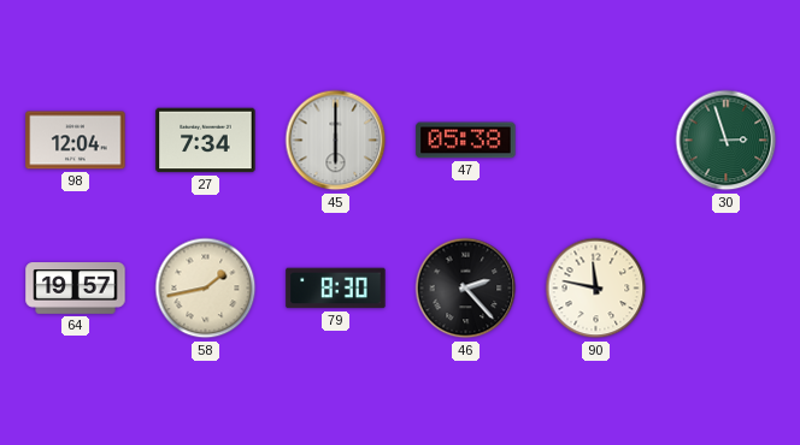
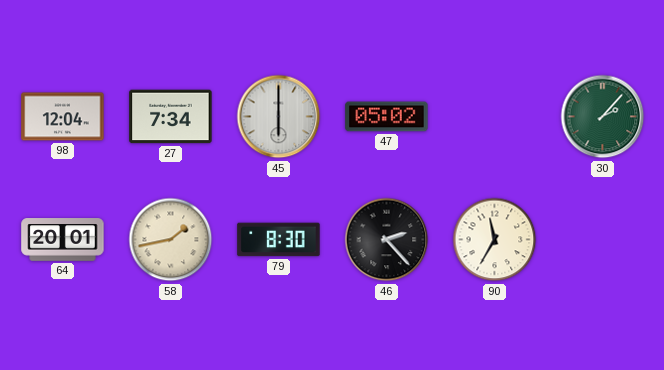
47: 05:38 -> 05:02
30: 2:57 -> 2:07
64: 19:57 -> 20:01
90: 11:47 -> 11:35
